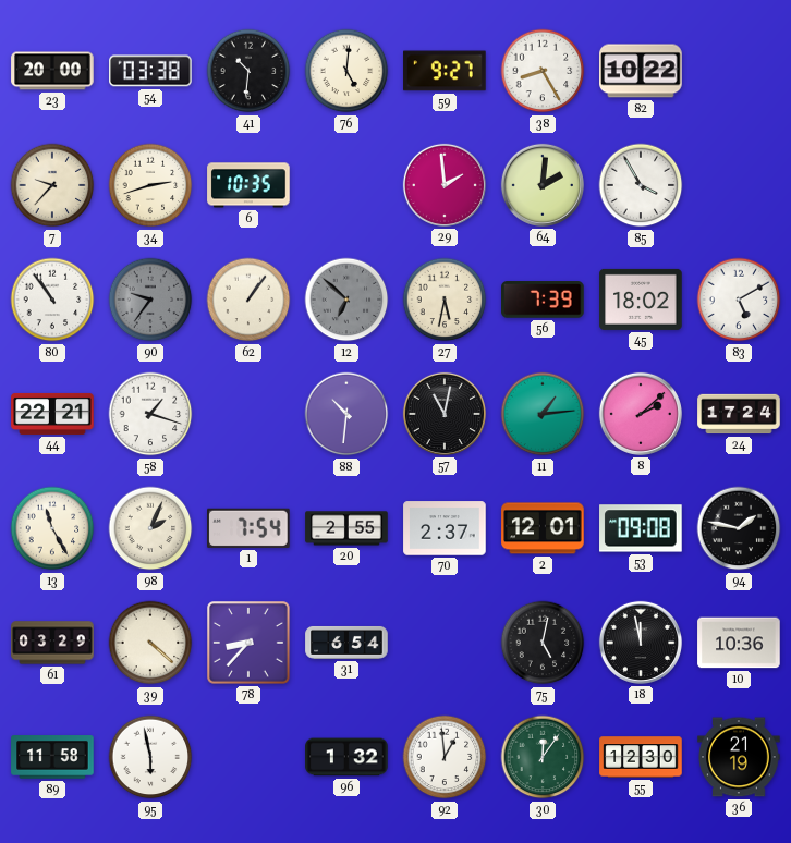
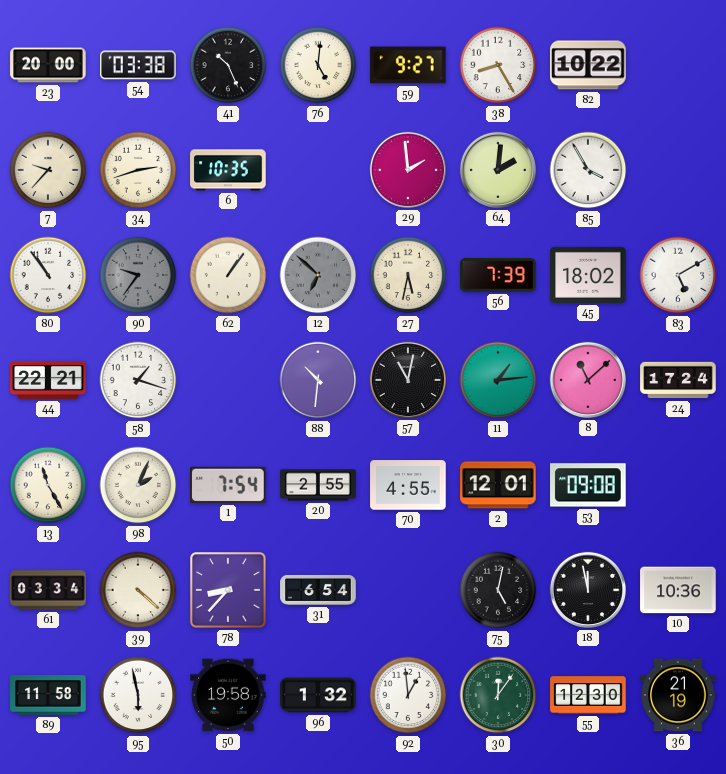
41: 10:31 -> 10:26
8: 2:08 -> 11:08
70: 2:37 -> 4:55
94: 1:47 -> none
61: 03:29 -> 03:34
50: none -> 19:58
